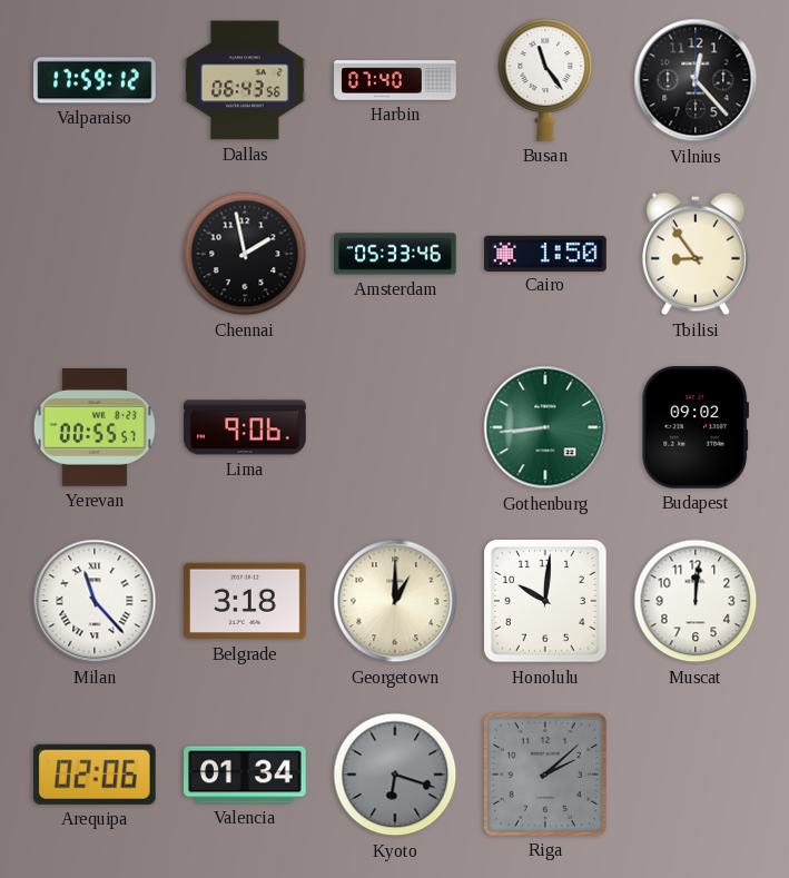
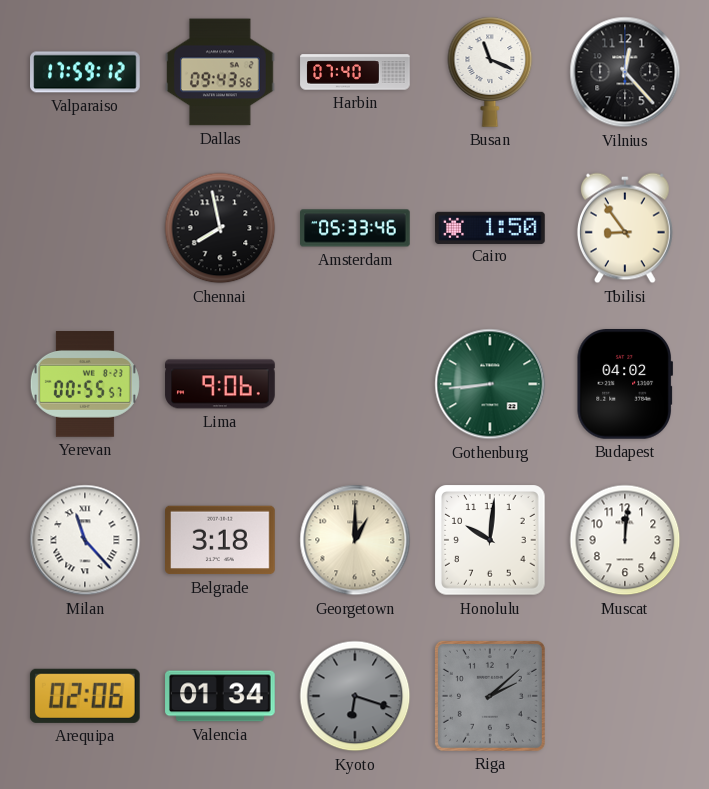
Dallas: 06:43 -> 09:43
Busan: 11:24 -> 11:19
Chennai: 1:58 -> 7:58
Budapest: 09:02 -> 04:02
